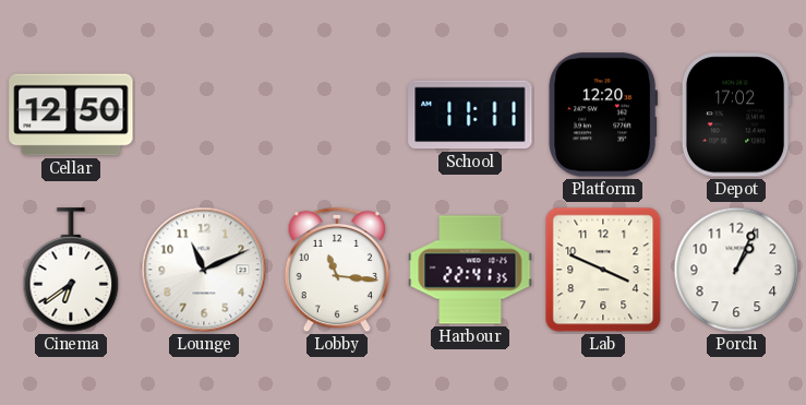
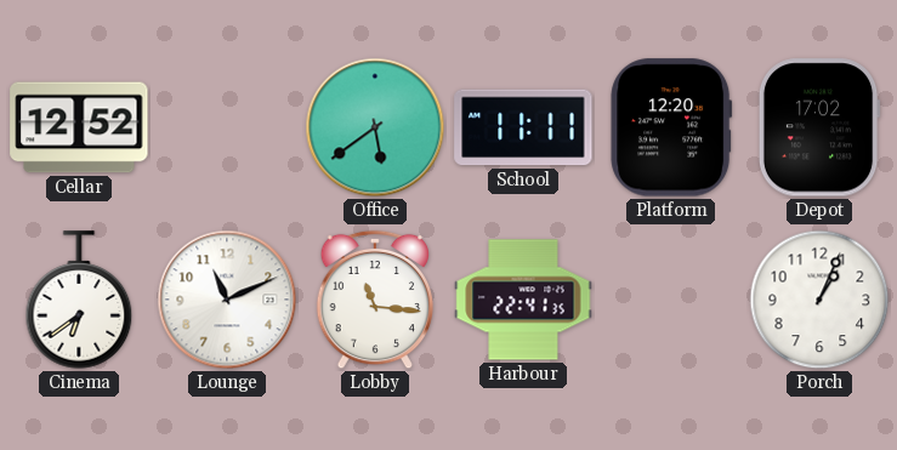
Cellar: 12:50 -> 12:52
Office: none -> 5:39
Lab: 3:49 -> none
